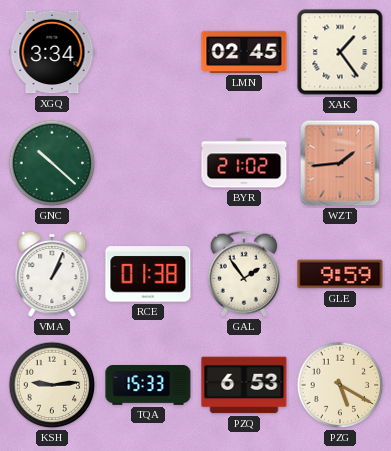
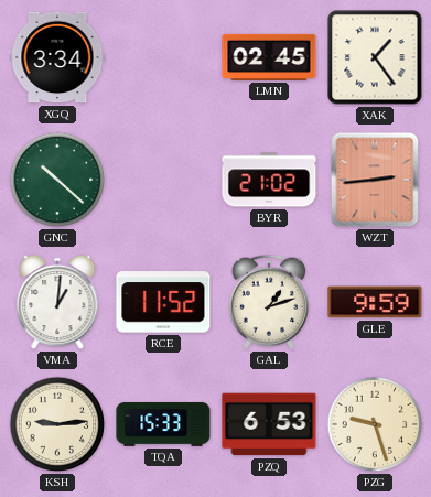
WZT: 1:44 -> 2:44
VMA: 1:04 -> 1:01
RCE: 01:38 -> 11:52
GAL: 1:54 -> 1:12
PZG: 5:20 -> 9:27
